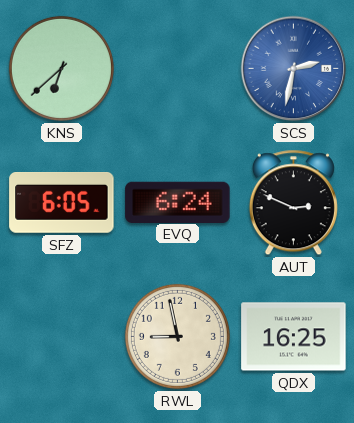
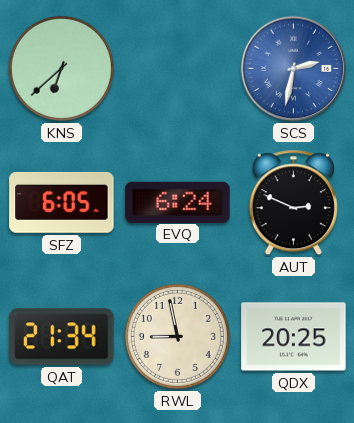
QAT: none -> 21:34
QDX: 16:25 -> 20:25
